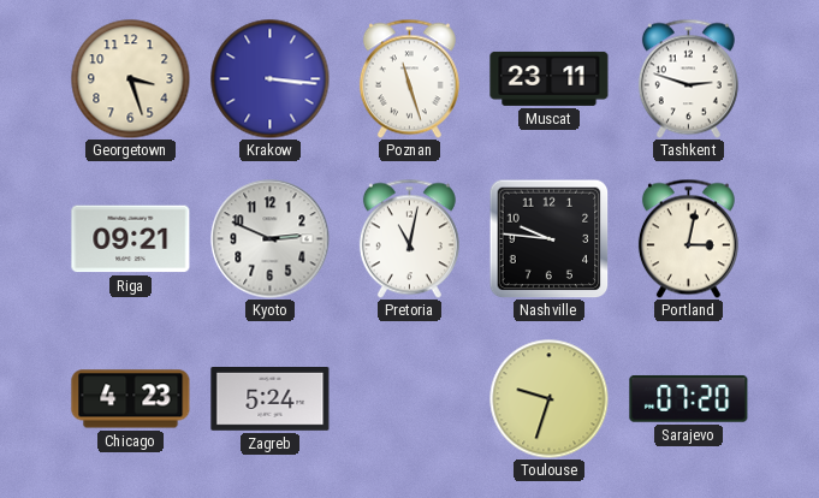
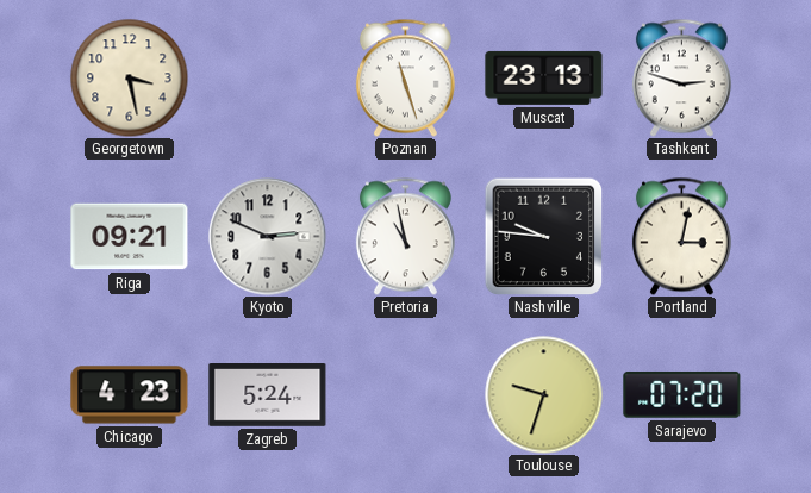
Georgetown: 3:27 -> 3:28
Krakow: 3:16 -> none
Muscat: 23:11 -> 23:13
Pretoria: 11:02 -> 10:58
